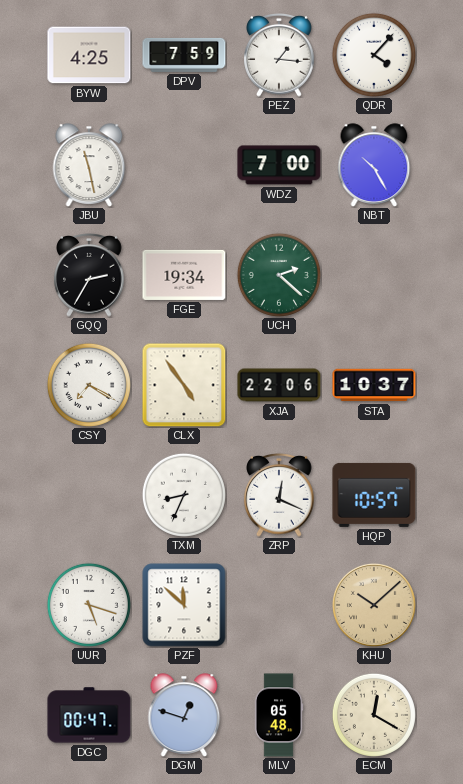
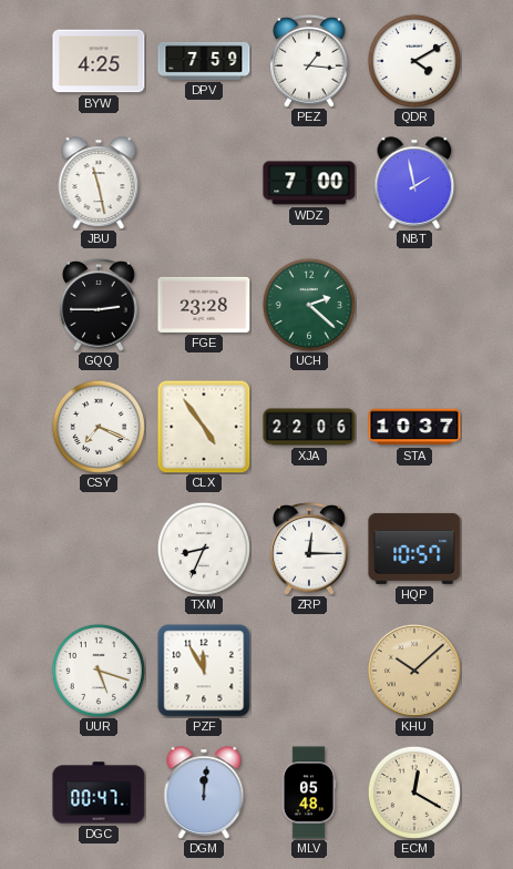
QDR: 4:07 -> 4:10
NBT: 10:25 -> 1:58
GQQ: 2:35 -> 2:45
FGE: 19:34 -> 23:28
CSY: 7:20 -> 7:19
ZRP: 12:19 -> 12:15
PZF: 11:52 -> 11:55
DGM: 12:48 -> 12:01
